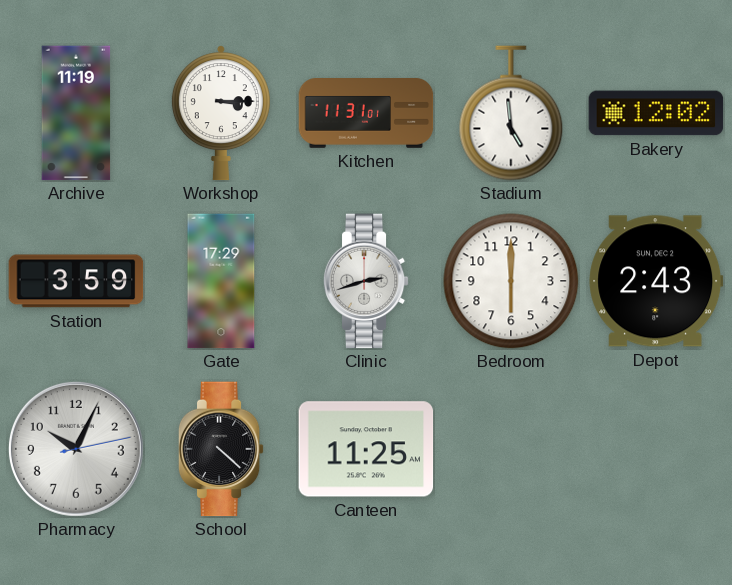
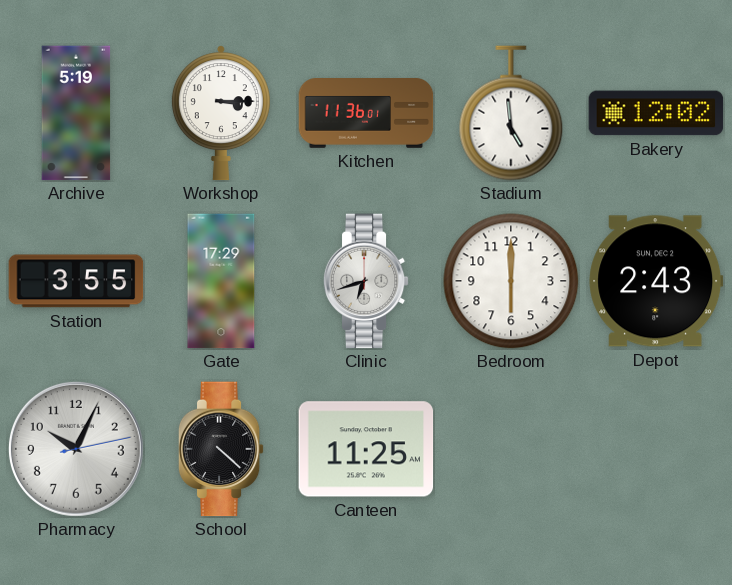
Archive: 11:19 -> 5:19
Kitchen: 11:31 -> 11:36
Station: 3:59 -> 3:55
Clinic: 2:42 -> 6:42
